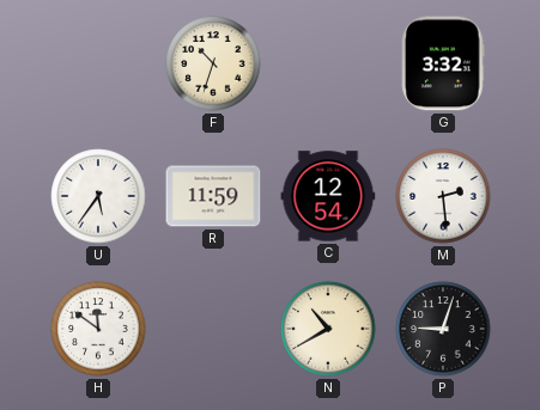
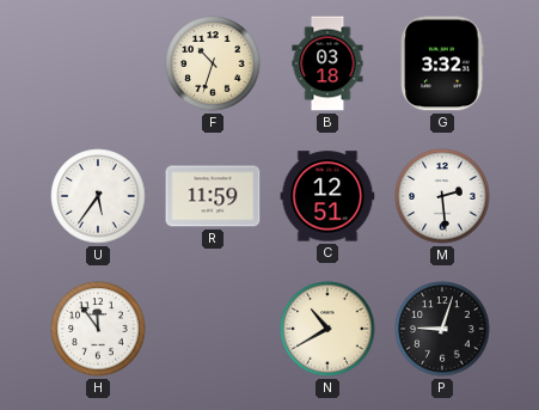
B: none -> 03:18
C: 12:54 -> 12:51
H: 11:51 -> 11:54
